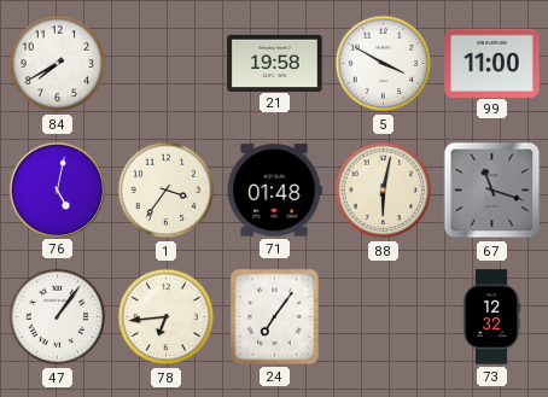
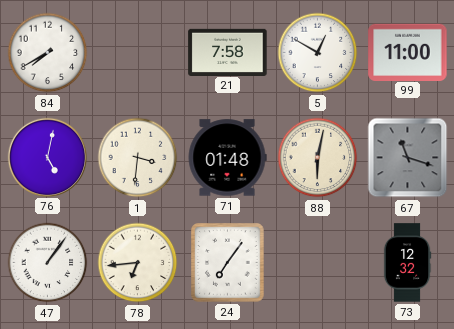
21: 19:58 -> 7:58
5: 3:50 -> 12:50
1: 3:36 -> 3:31
